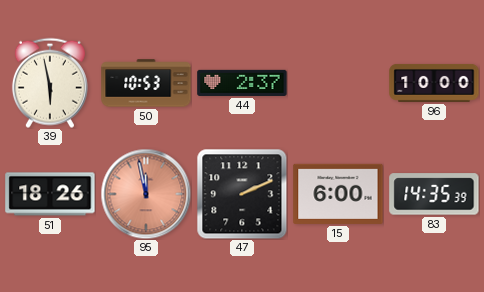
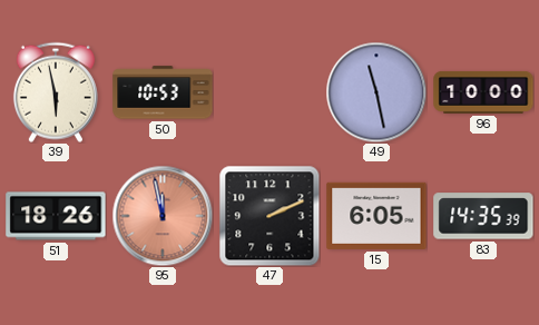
44: 2:37 -> none
49: none -> 11:28
15: 6:00 -> 6:05
